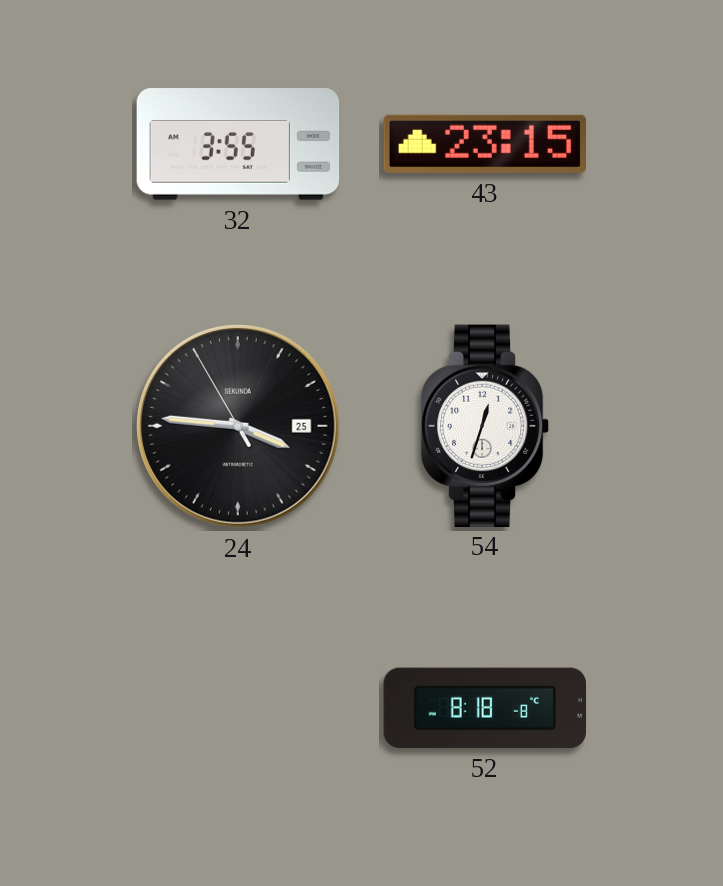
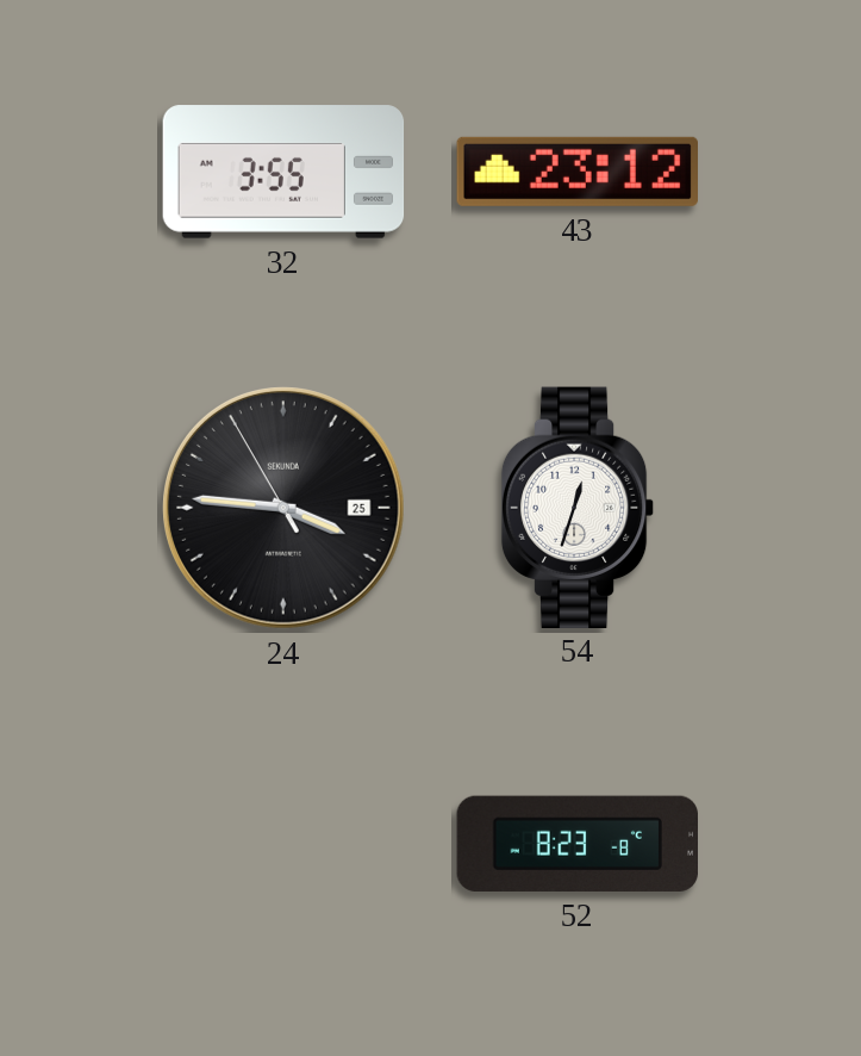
43: 23:15 -> 23:12
52: 8:18 -> 8:23
